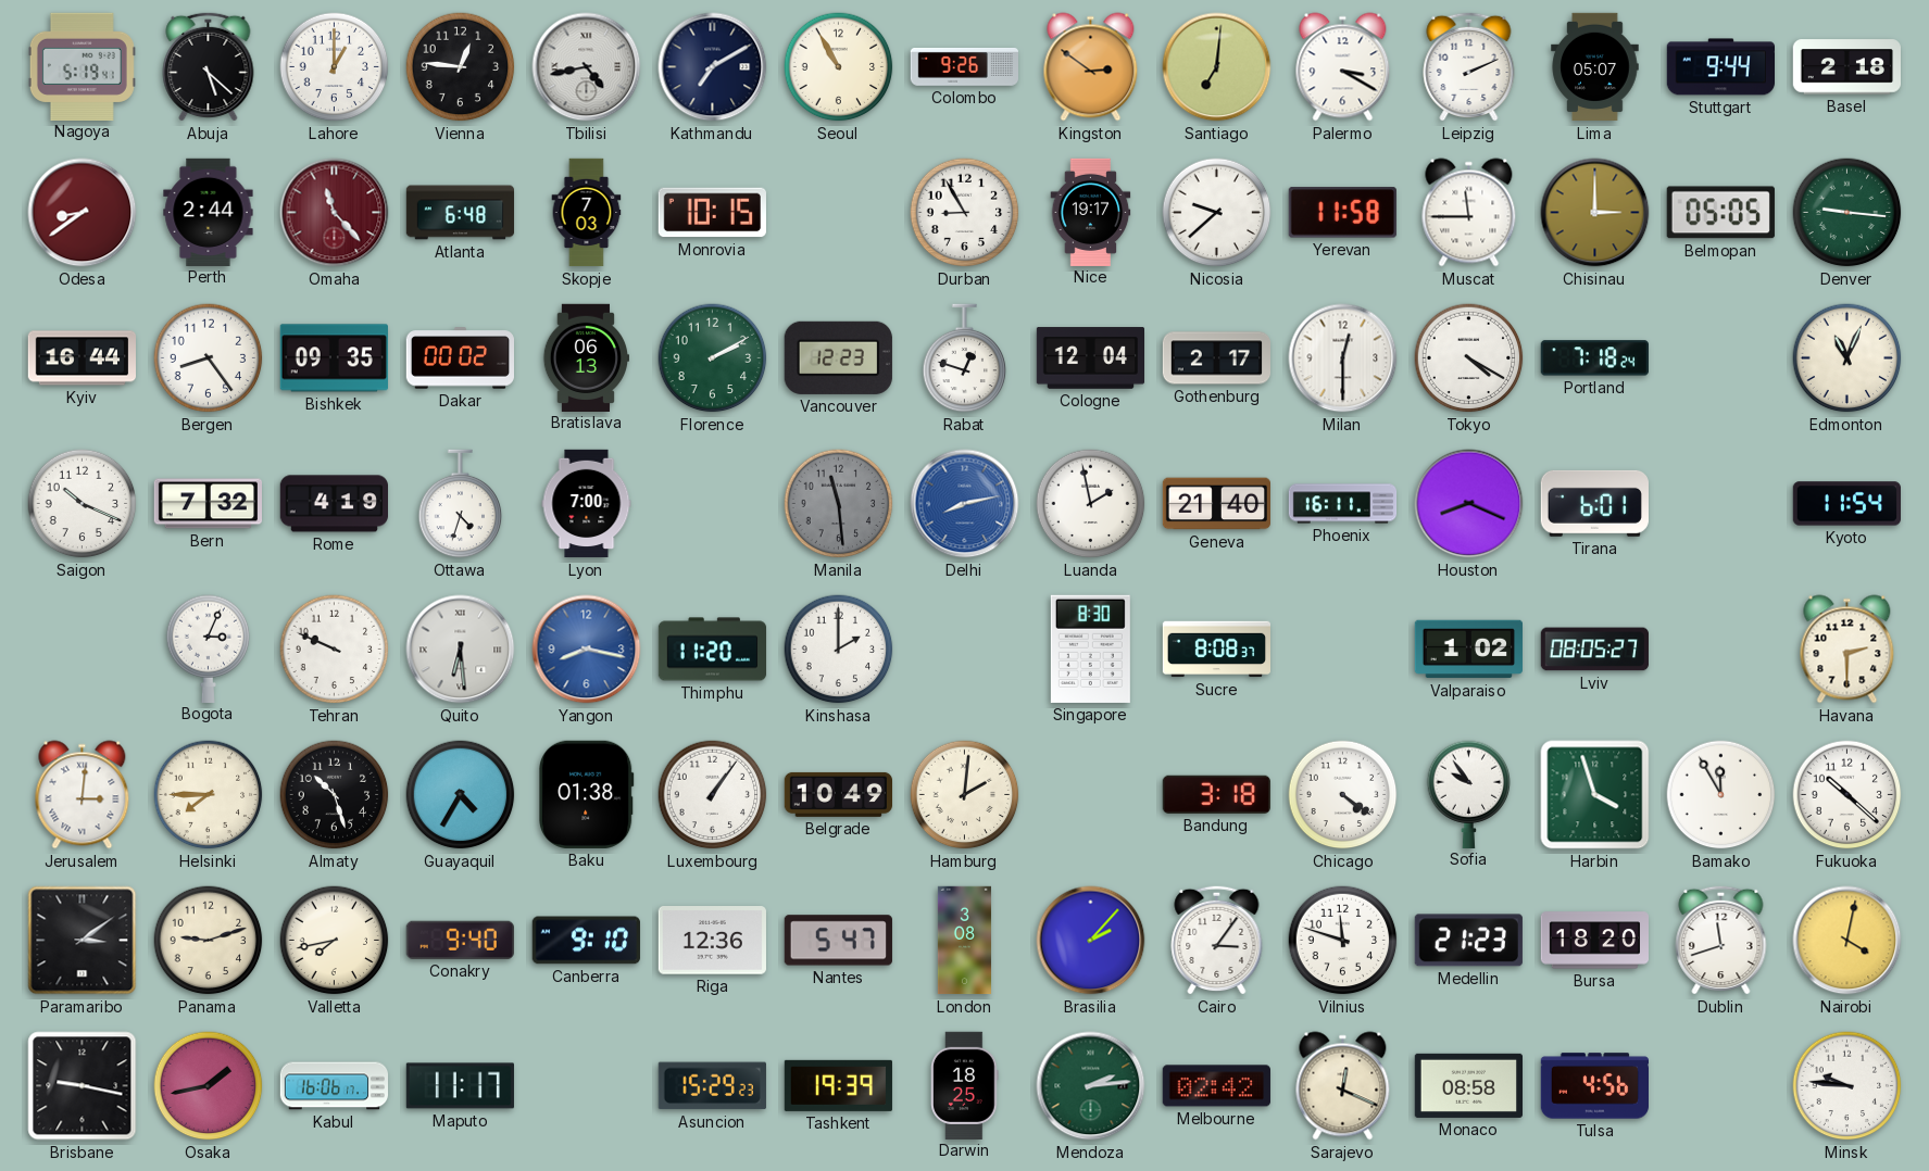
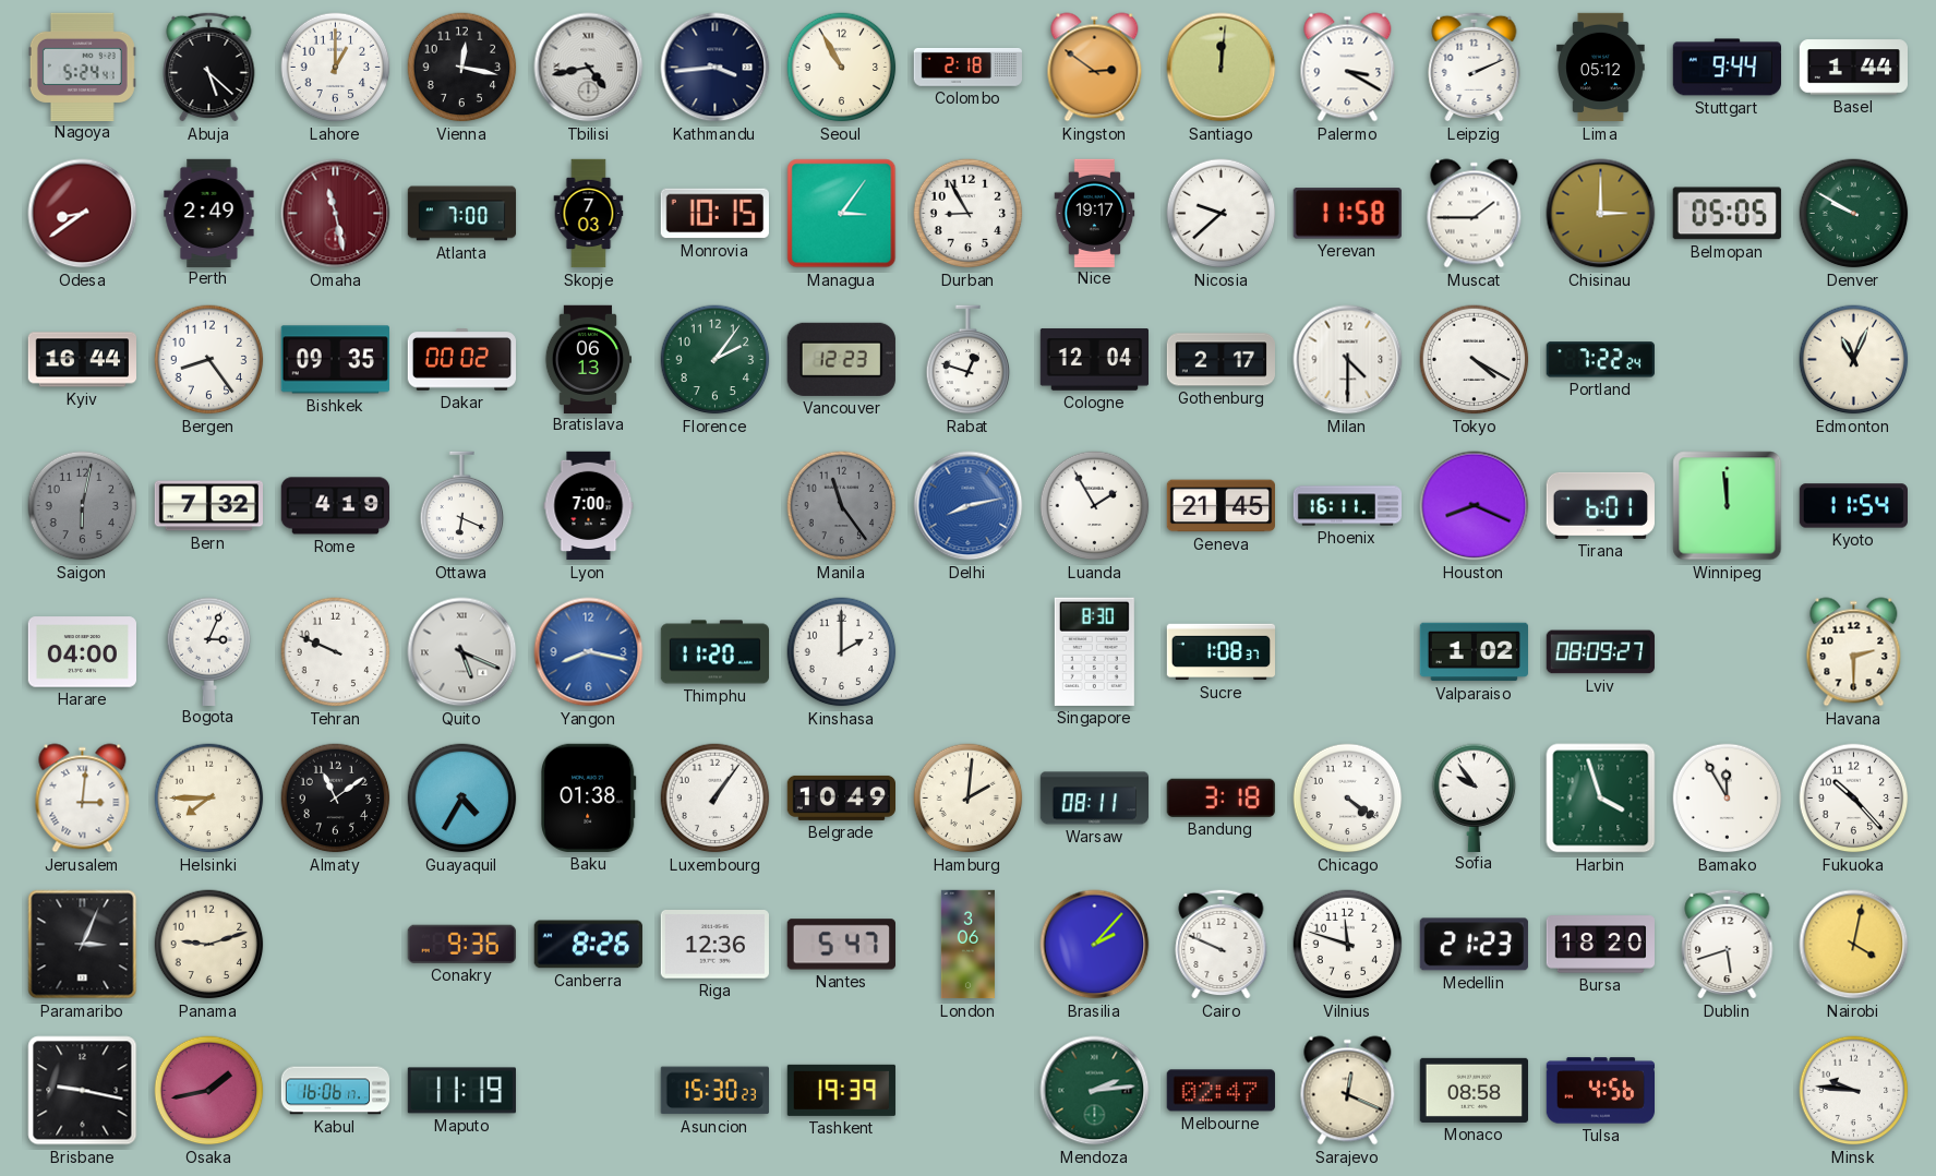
Nagoya: 5:19 -> 5:24
Vienna: 12:46 -> 12:17
Kathmandu: 7:10 -> 3:44
Colombo: 9:26 -> 2:18
Santiago: 7:01 -> 12:01
Lima: 05:07 -> 05:12
Basel: 2:18 -> 1:44
Perth: 2:44 -> 2:49
Omaha: 11:23 -> 11:28
Atlanta: 6:48 -> 7:00
Managua: none -> 3:06
Muscat: 11:45 -> 1:45
Denver: 9:16 -> 9:50
Florence: 2:10 -> 2:06
Milan: 12:30 -> 4:30
Portland: 7:18 -> 7:22
Saigon: 10:19 -> 6:02
Saigon dial: white -> grey
Ottawa: 4:33 -> 6:19
Manila: 11:29 -> 11:24
Luanda: 1:58 -> 1:55
Geneva: 21:40 -> 21:45
Winnipeg: none -> 11:59
Harare: none -> 04:00
Quito: 6:29 -> 5:19
Sucre: 8:08 -> 1:08
Lviv: 08:05 -> 08:09
Almaty: 10:27 -> 11:09
Warsaw: none -> 08:11
Fukuoka: 10:22 -> 10:23
Paramaribo: 3:09 -> 3:04
Valletta: 7:43 -> none
Conakry: 9:40 -> 9:36
Canberra: 9:10 -> 8:26
London: 3:08 -> 3:06
Cairo: 3:06 -> 9:49
Dublin: 11:42 -> 5:42
Maputo: 11:17 -> 11:19
Asuncion: 15:29 -> 15:30
Darwin: 18:25 -> none
Melbourne: 02:42 -> 02:47
